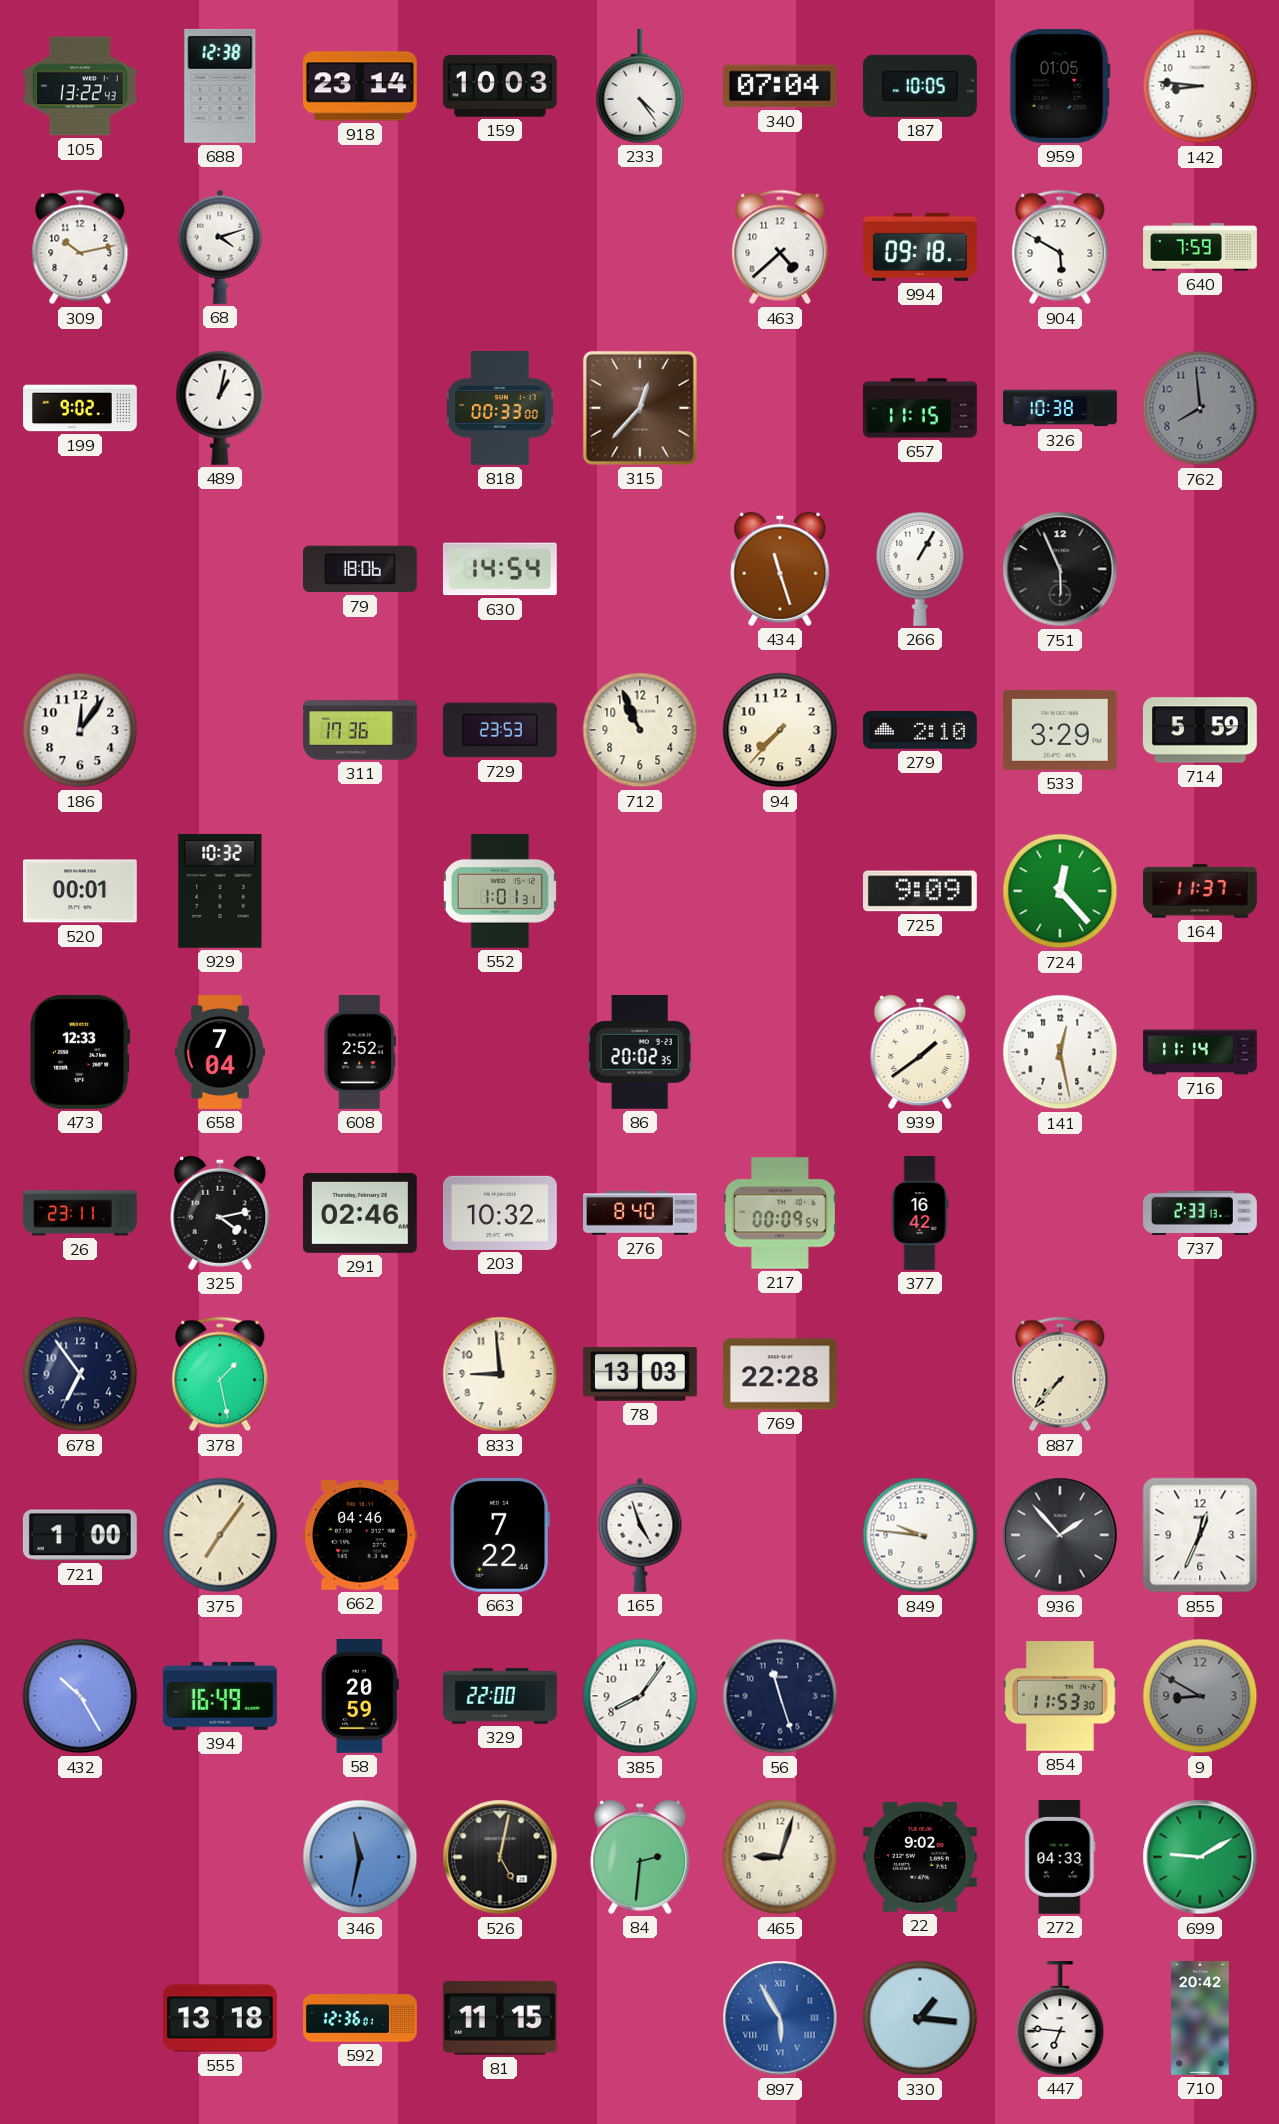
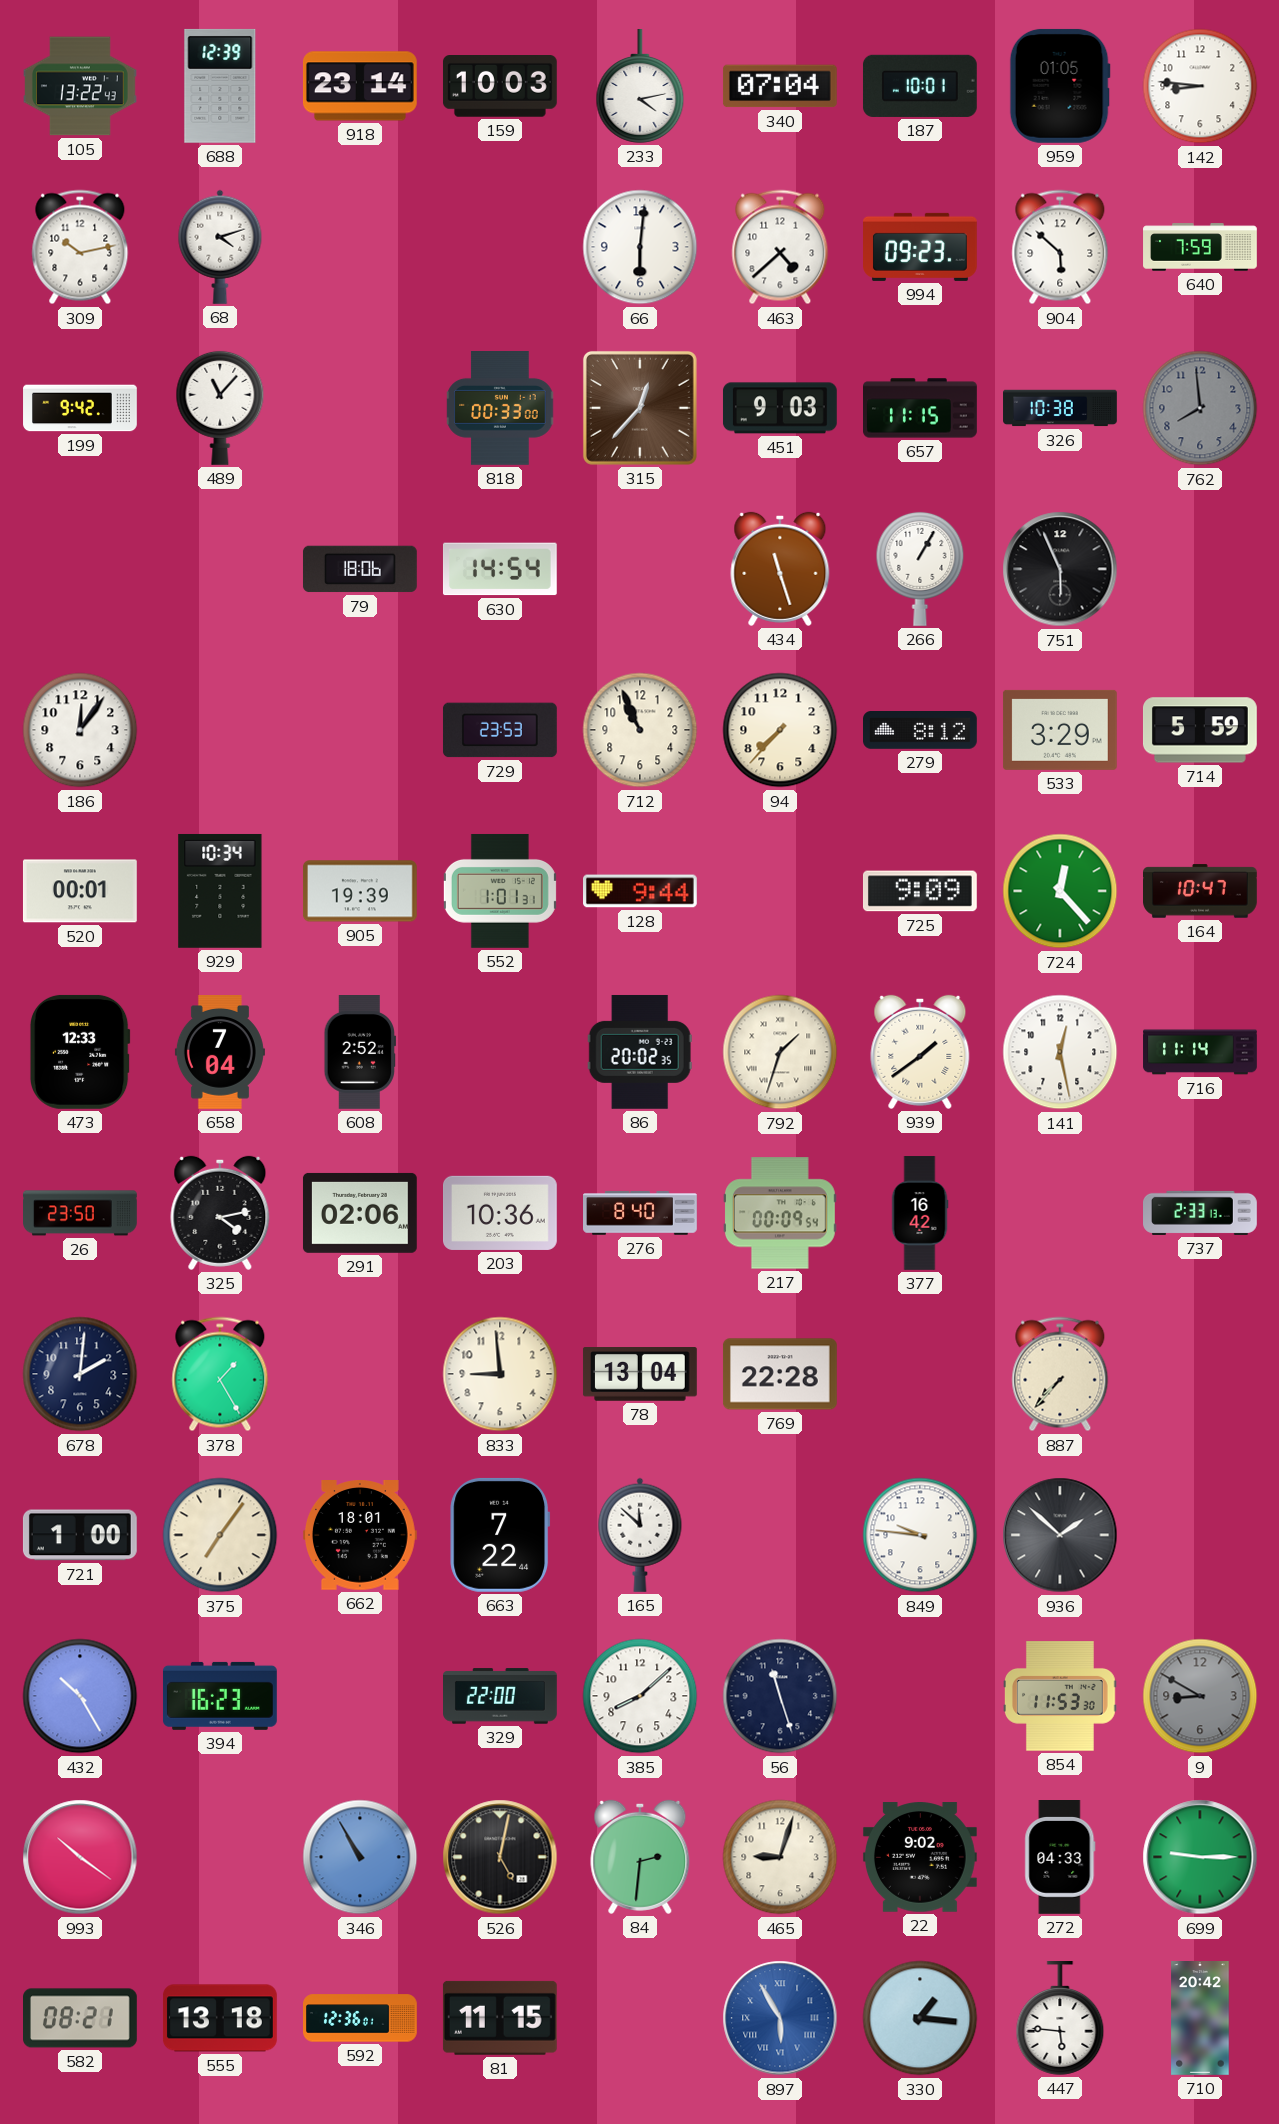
688: 12:38 -> 12:39
233: 4:24 -> 4:13
187: 10:05 -> 10:01
66: none -> 6:01
994: 09:18 -> 09:23
904: 5:50 -> 5:52
199: 9:02 -> 9:42
489: 1:02 -> 11:07
451: none -> 9:03
311: 17:36 -> none
279: 2:10 -> 8:12
929: 10:32 -> 10:34
905: none -> 19:39
128: none -> 9:44
164: 11:37 -> 10:47
792: none -> 1:33
26: 23:11 -> 23:50
291: 02:46 -> 02:06
203: 10:32 -> 10:36
678: 6:54 -> 2:01
378: 1:28 -> 1:25
78: 13:03 -> 13:04
662: 04:46 -> 18:01
165: 4:57 -> 11:52
936: 1:53 -> 1:52
855: 12:34 -> none
394: 16:49 -> 16:23
58: 20:59 -> none
385: 8:06 -> 8:08
993: none -> 10:21
346: 11:32 -> 10:55
699: 9:10 -> 9:15
582: none -> 08:21
447: 6:46 -> 5:46
